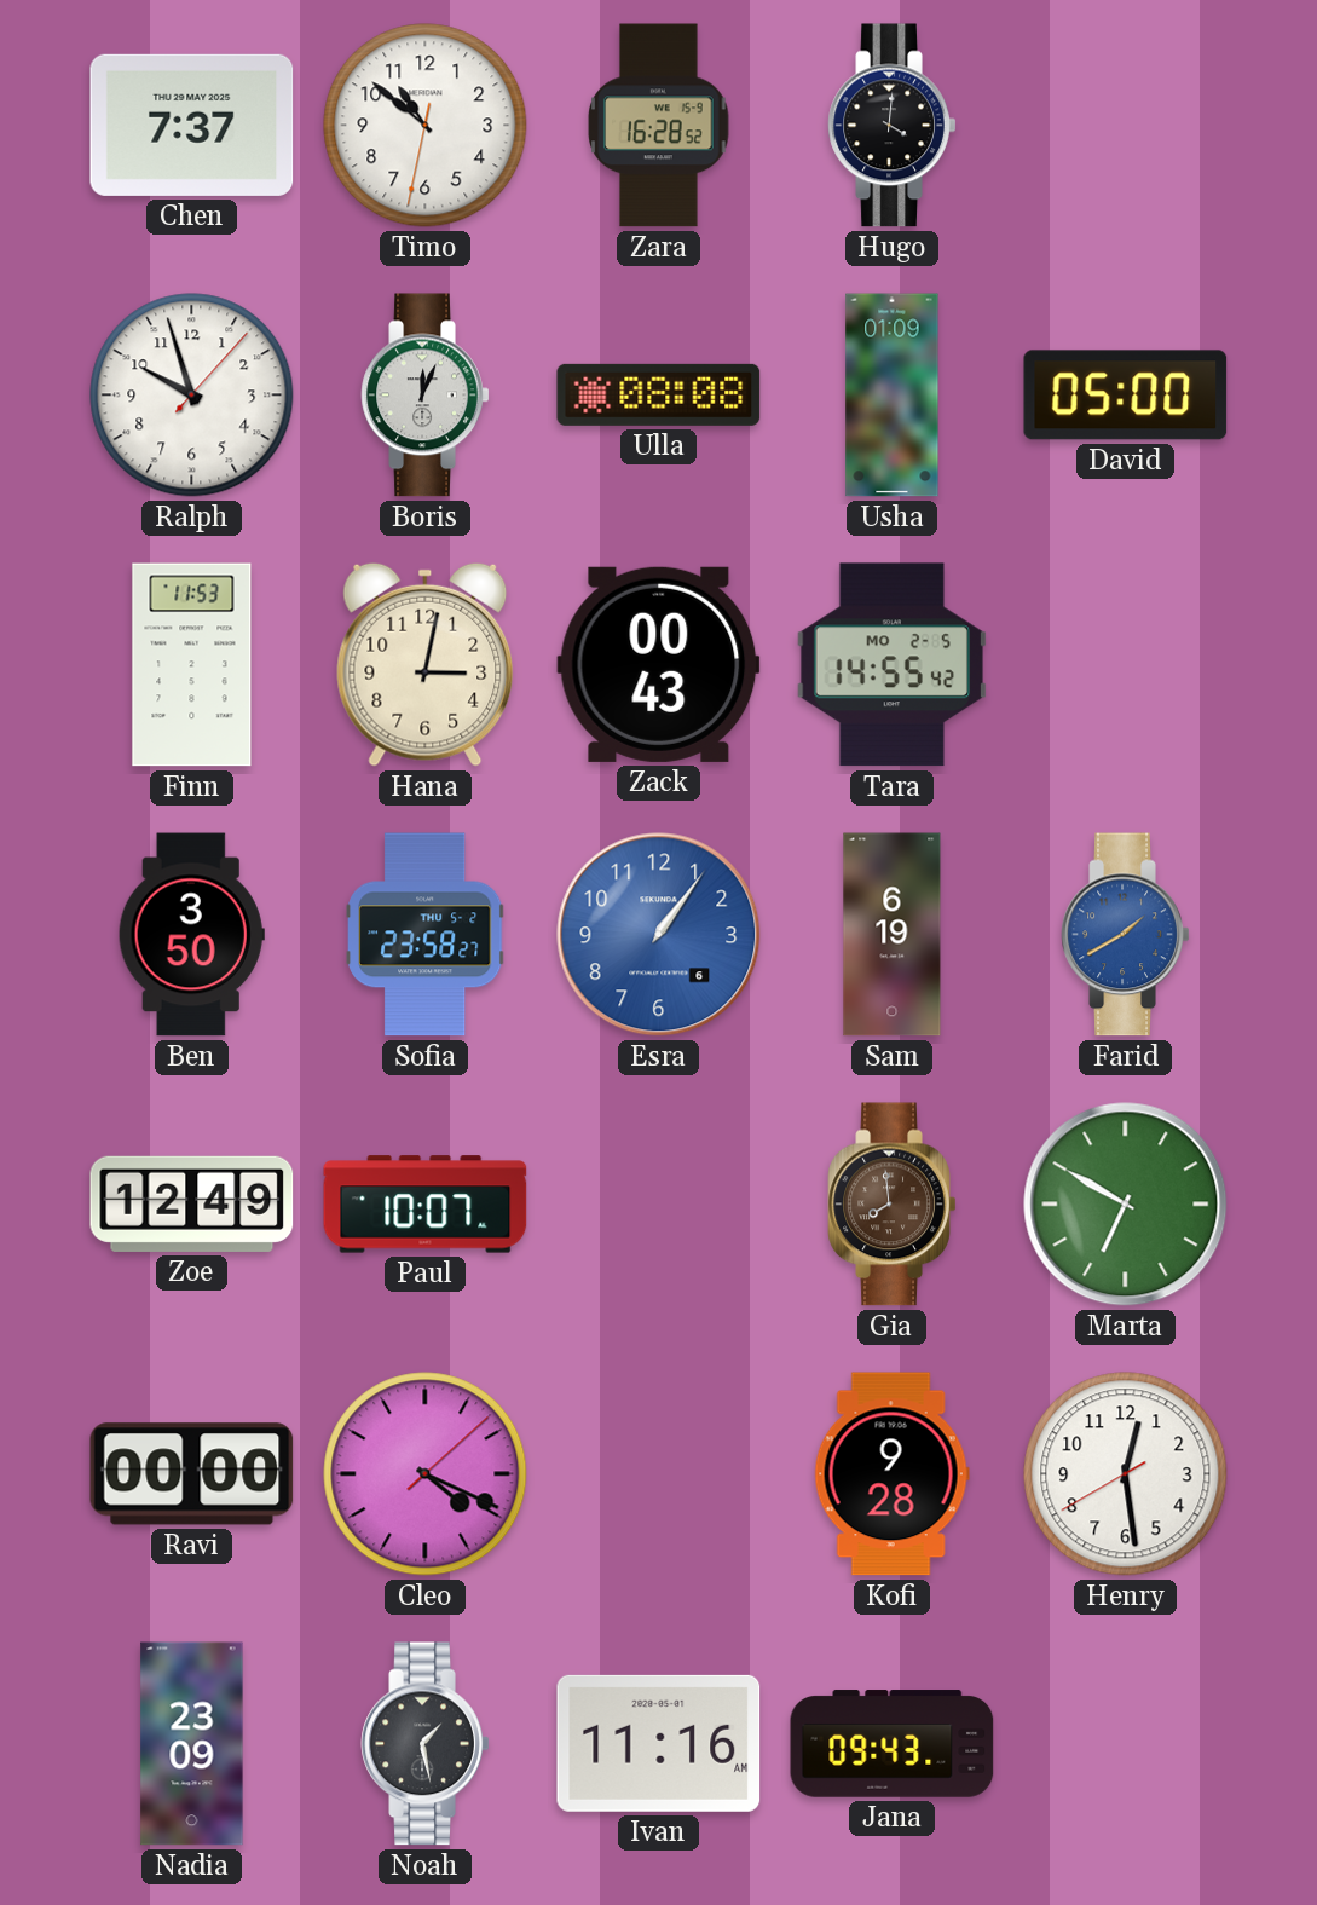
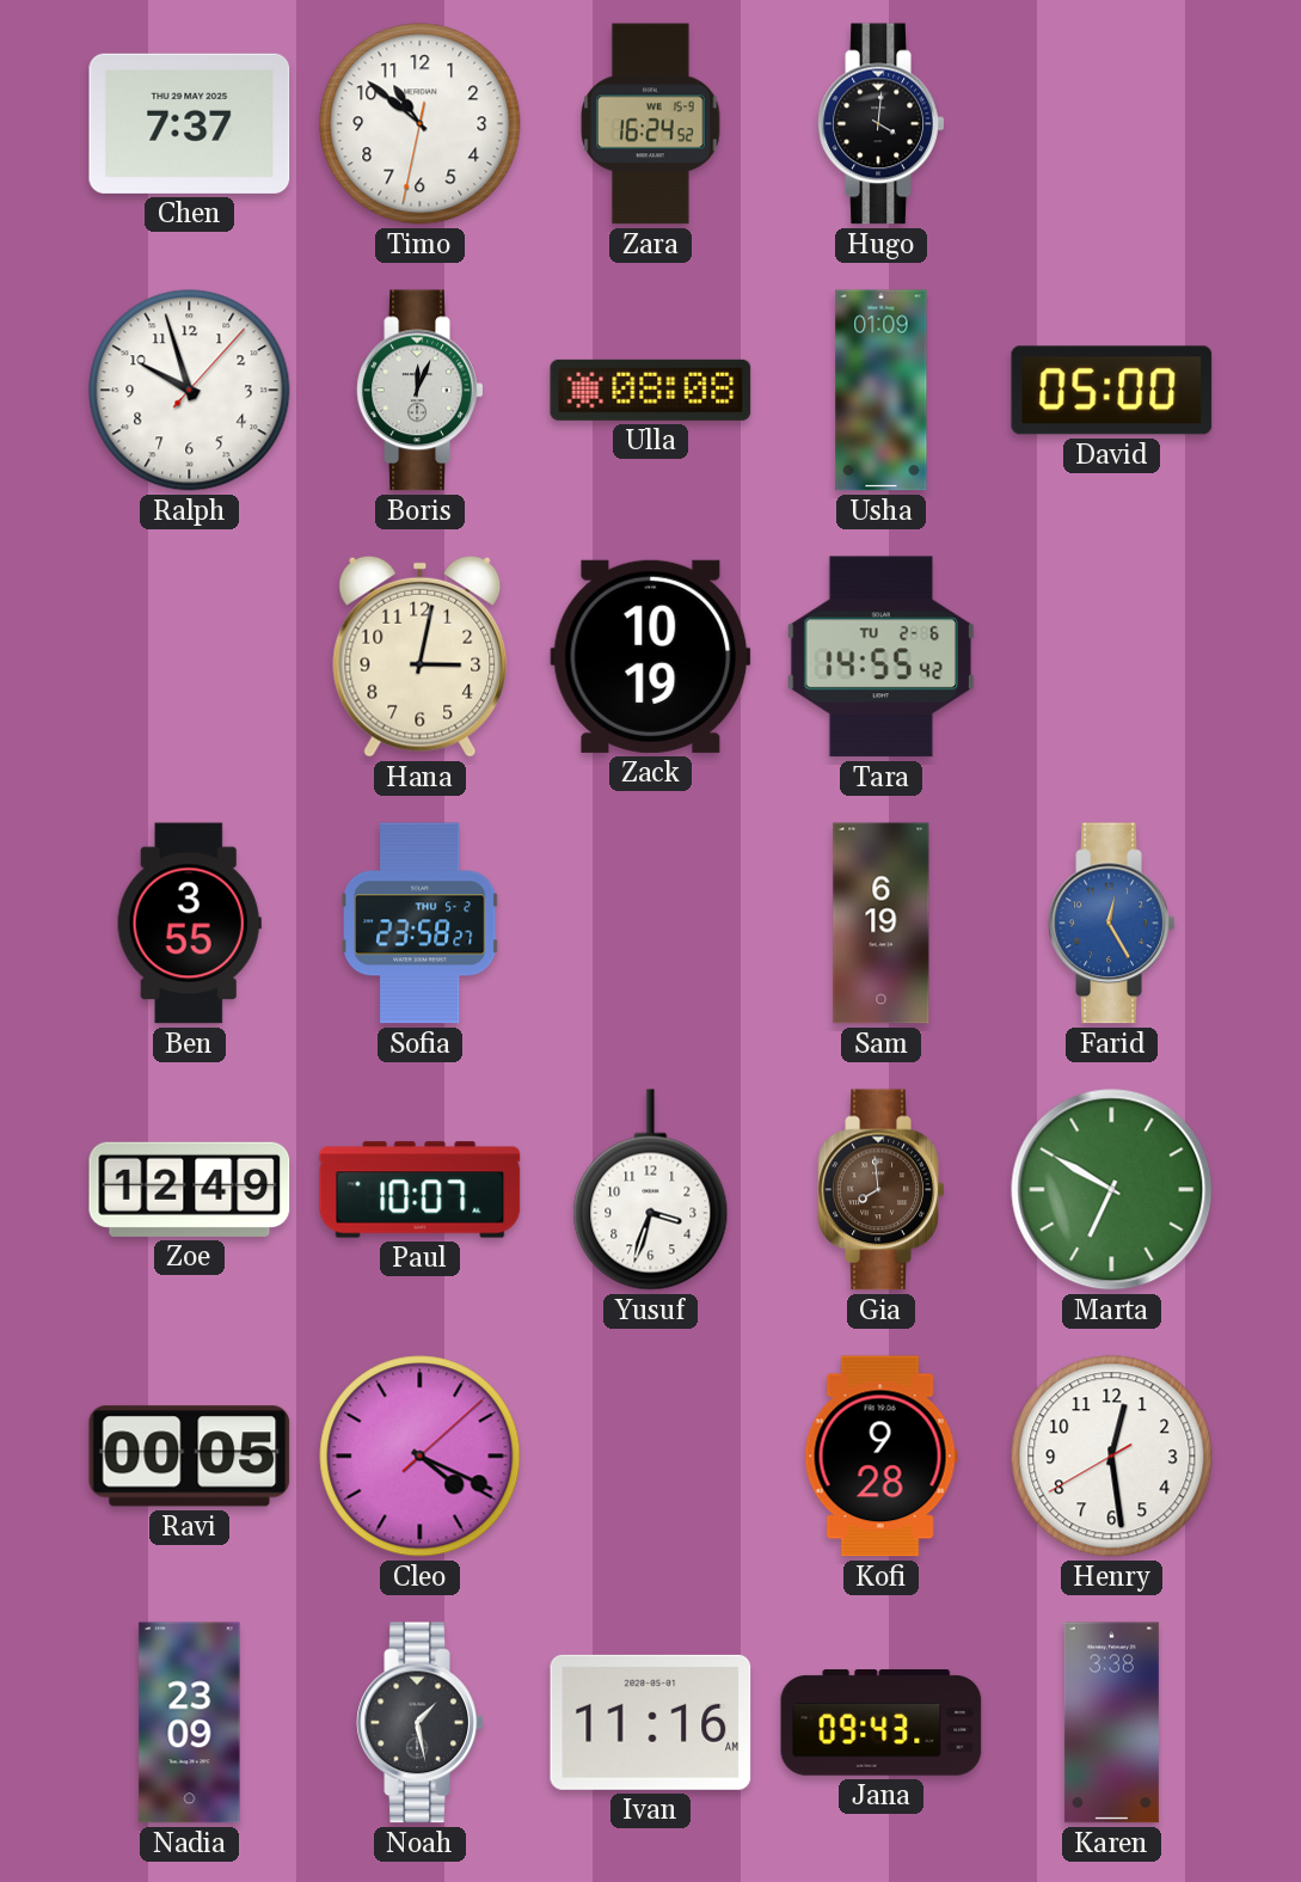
Zara: 16:28 -> 16:24
Finn: 11:53 -> none
Zack: 00:43 -> 10:19
Tara date: MO 2-5 -> TU 2-6
Ben: 3:50 -> 3:55
Esra: 1:06 -> none
Farid: 1:40 -> 12:25
Yusuf: none -> 3:33
Ravi: 00:00 -> 00:05
Karen: none -> 3:38
